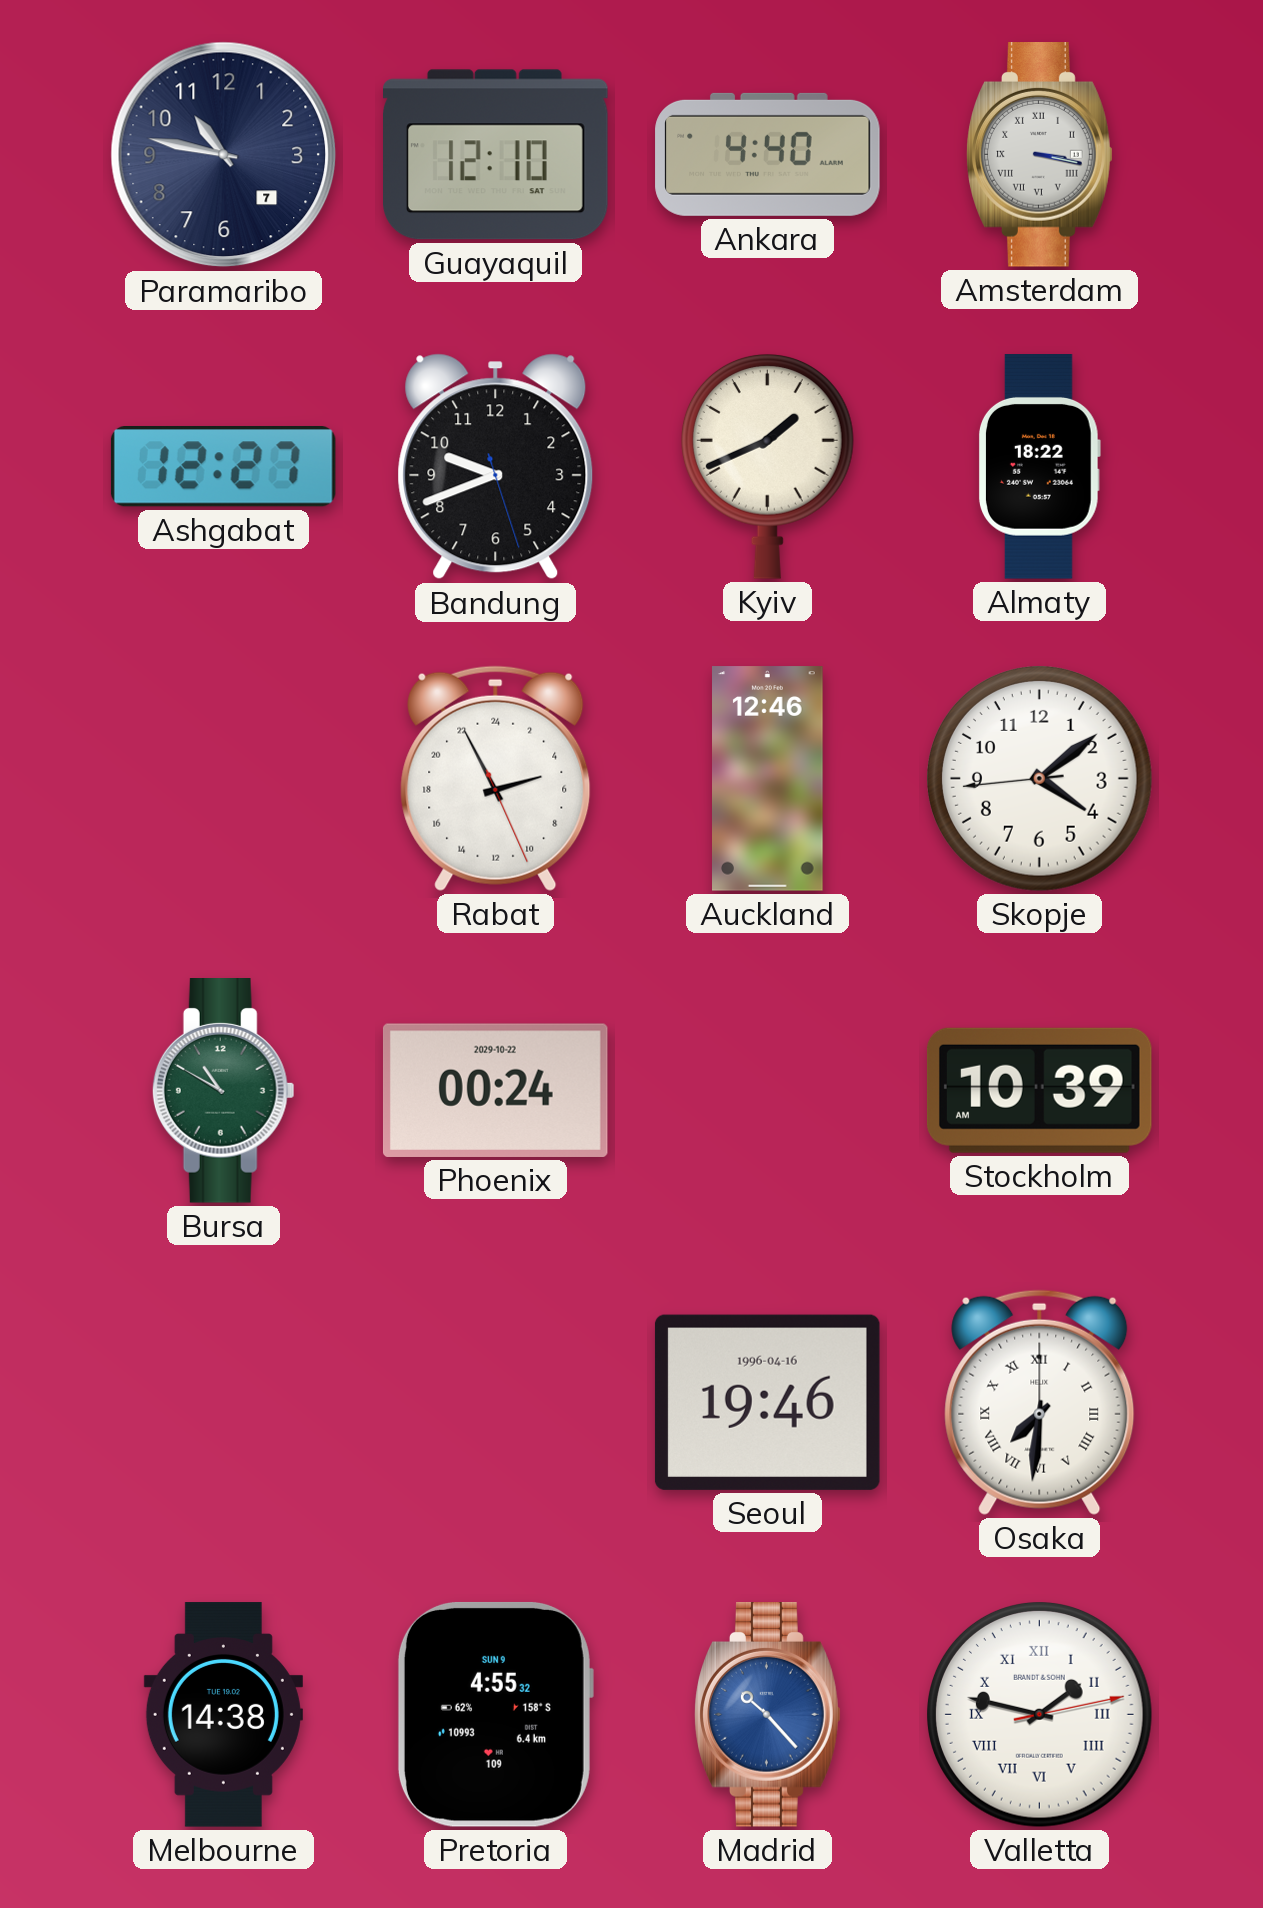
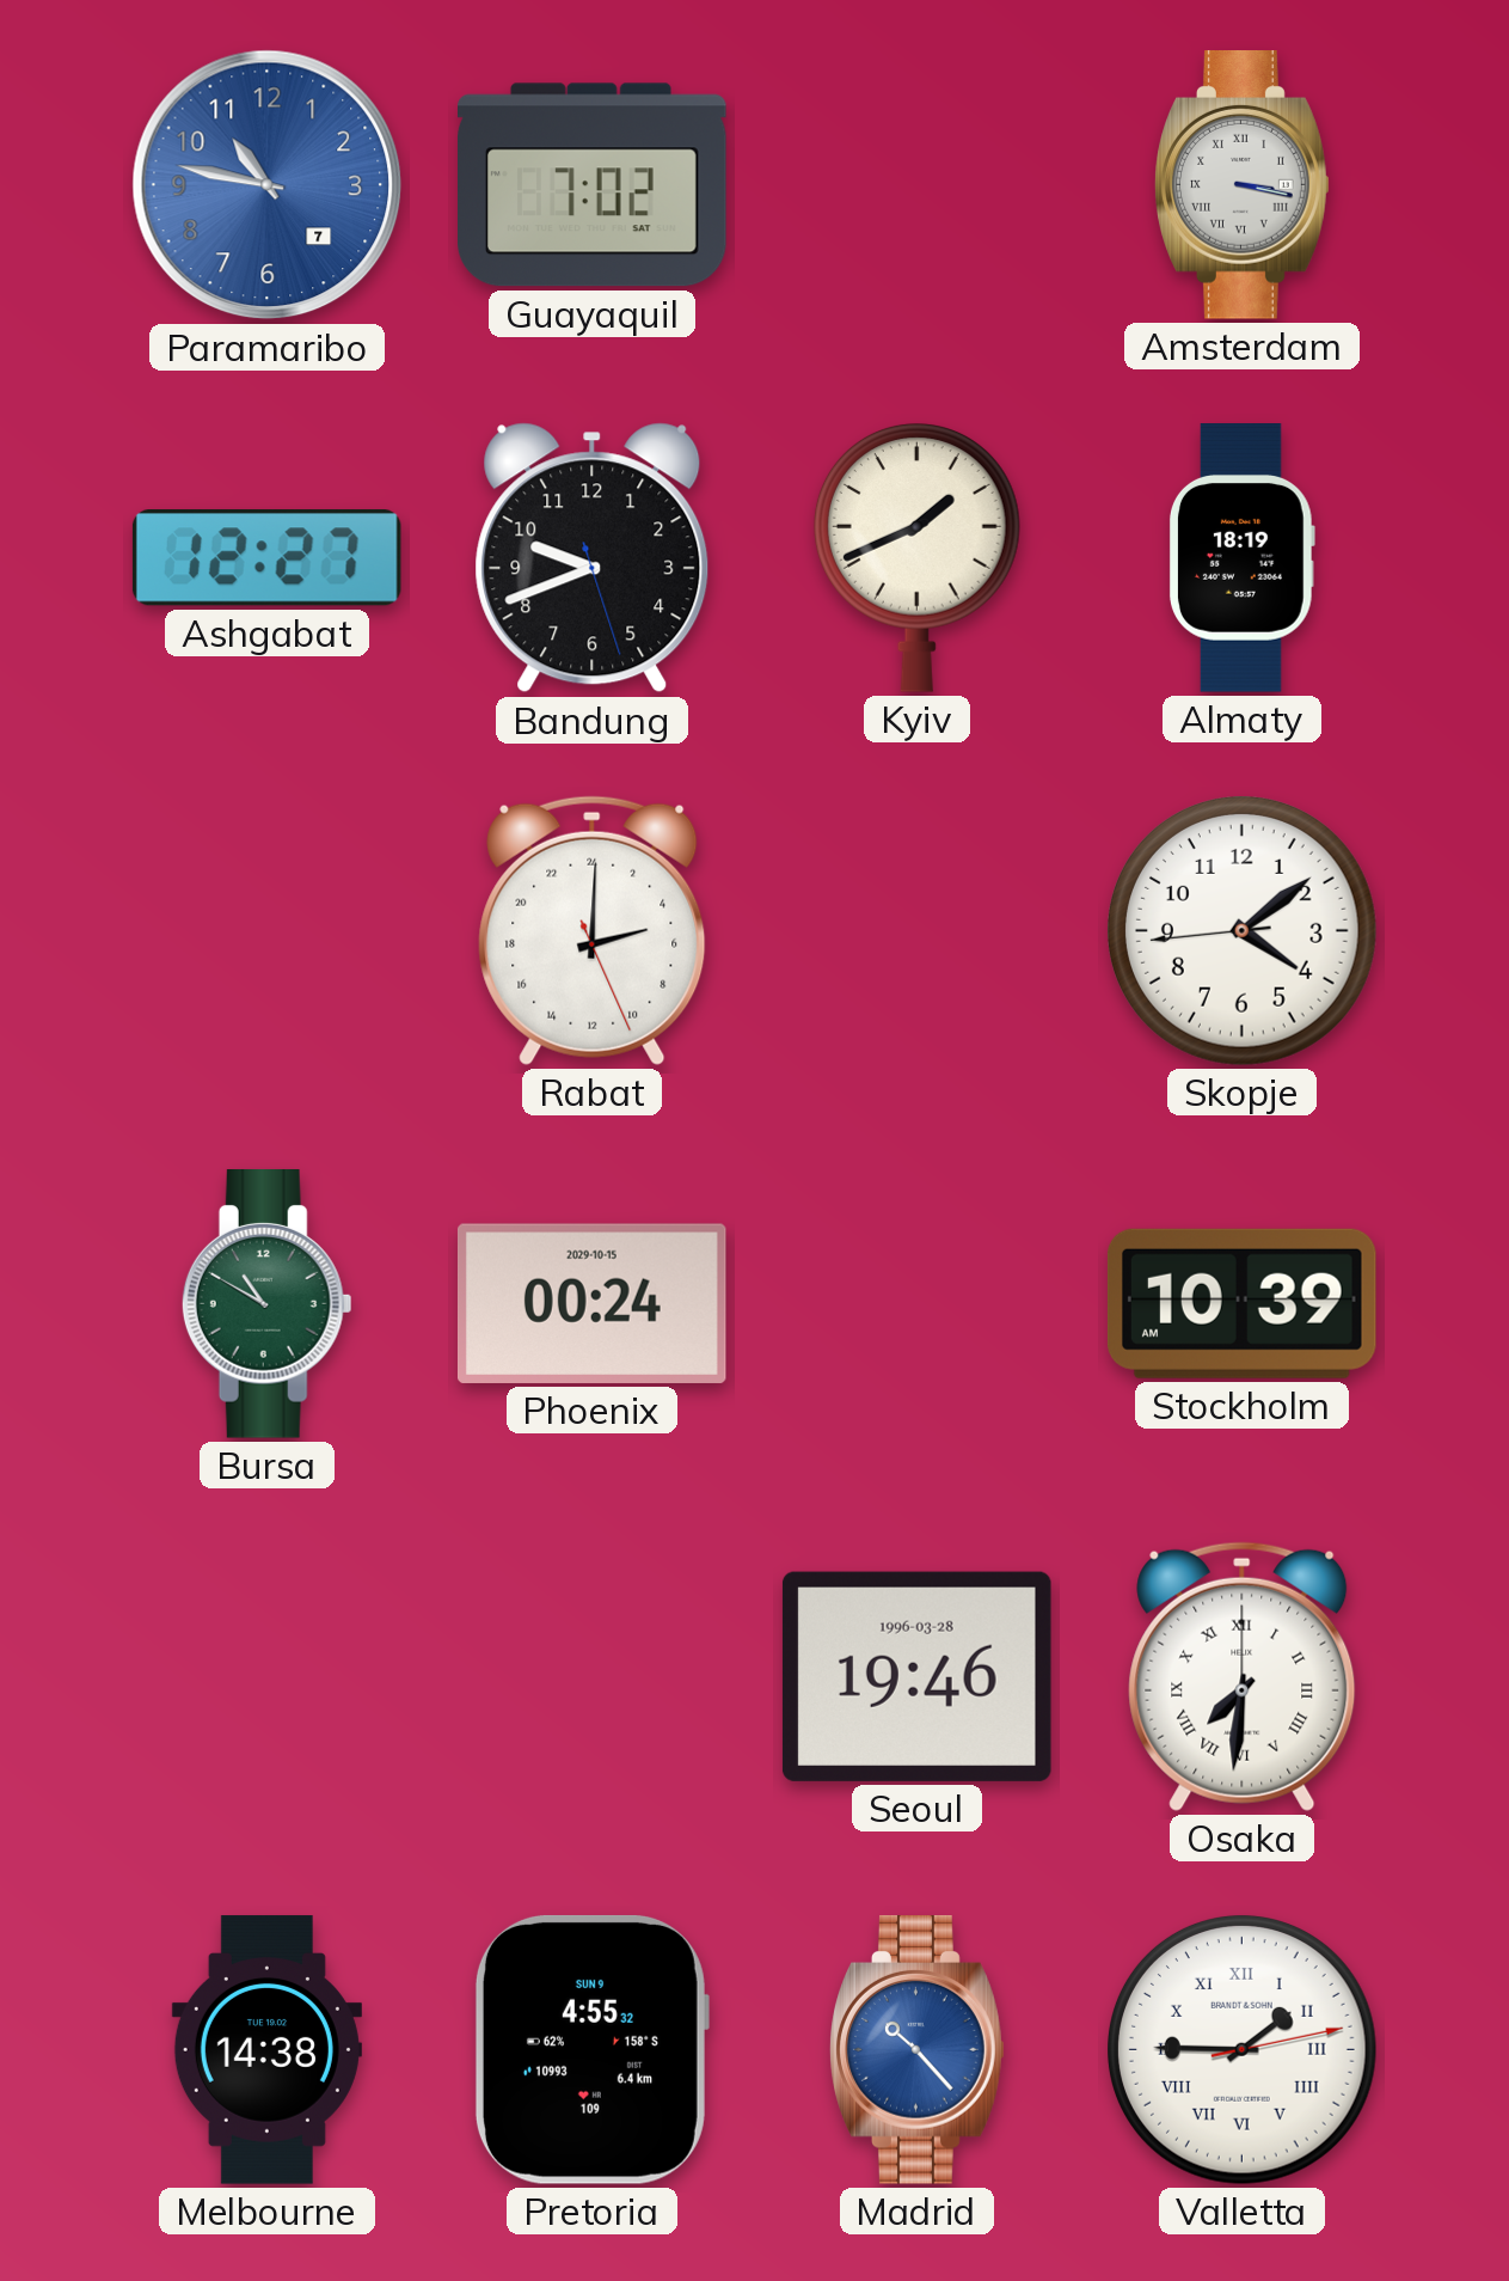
Paramaribo dial: navy -> blue
Guayaquil: 12:10 -> 7:02
Ankara: 4:40 -> none
Almaty: 18:22 -> 18:19
Rabat: 4:55 -> 5:00
Auckland: 12:46 -> none
Phoenix date: 2029-10-22 -> 2029-10-15
Seoul date: 1996-04-16 -> 1996-03-28
Valletta: 1:47 -> 1:45
